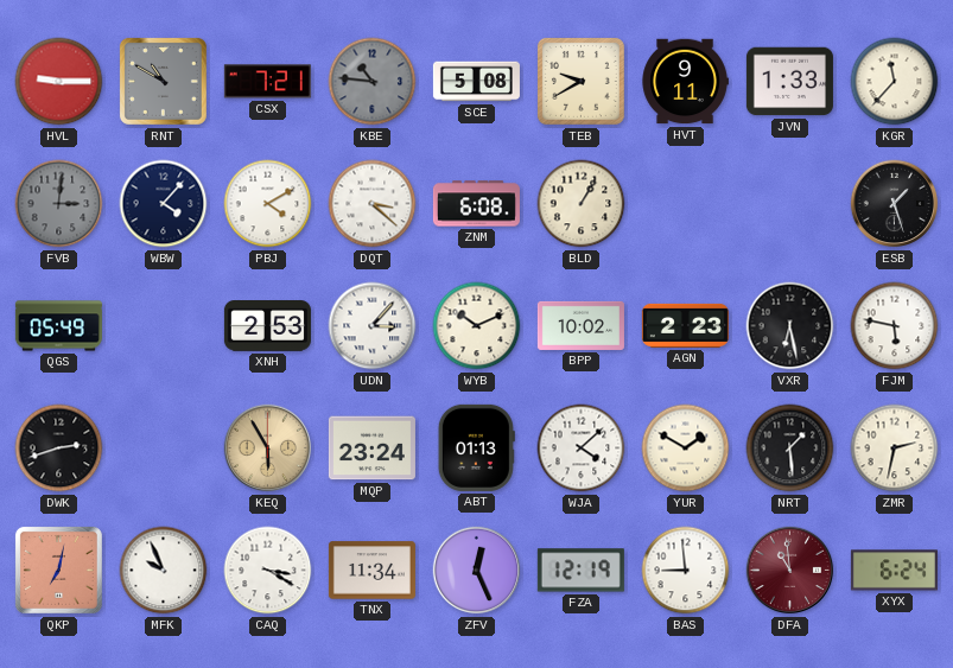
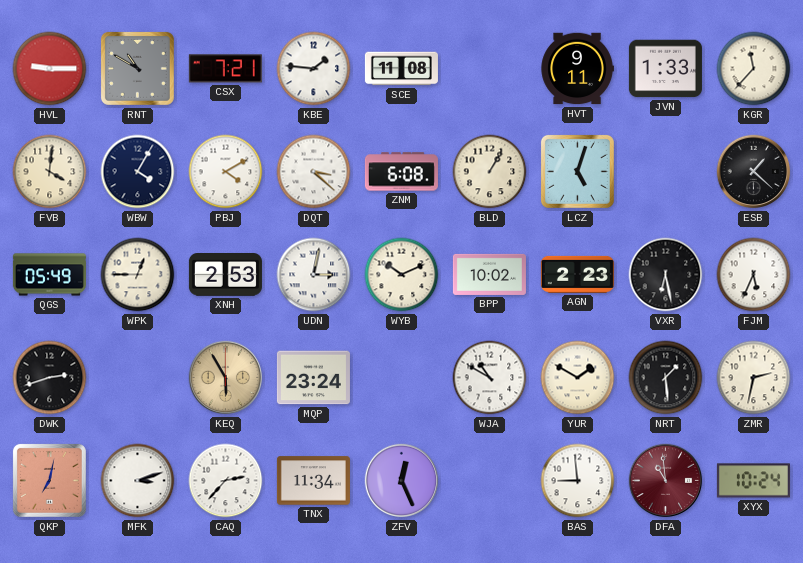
KBE: 10:46 -> 1:46
KBE dial: grey -> white
SCE: 5:08 -> 11:08
TEB: 9:40 -> none
FVB: 3:01 -> 4:01
FVB dial: grey -> cream
WBW: 4:07 -> 4:05
LCZ: none -> 5:03
ESB: 1:27 -> 1:22
WPK: none -> 12:45
UDN: 3:07 -> 3:02
FJM: 5:47 -> 5:34
ABT: 01:13 -> none
WJA: 4:08 -> 10:50
MFK: 9:56 -> 3:12
CAQ: 3:20 -> 2:37
FZA: 12:19 -> none
XYX: 6:24 -> 10:24
